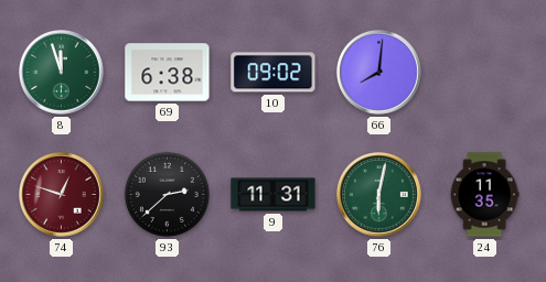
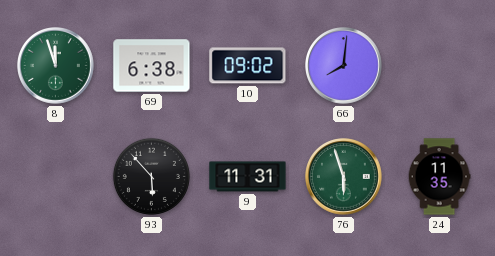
74: 12:48 -> none
93: 2:38 -> 5:53
76: 6:02 -> 5:57
